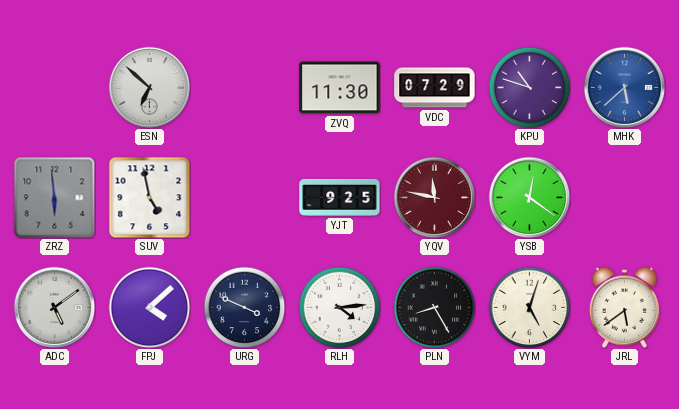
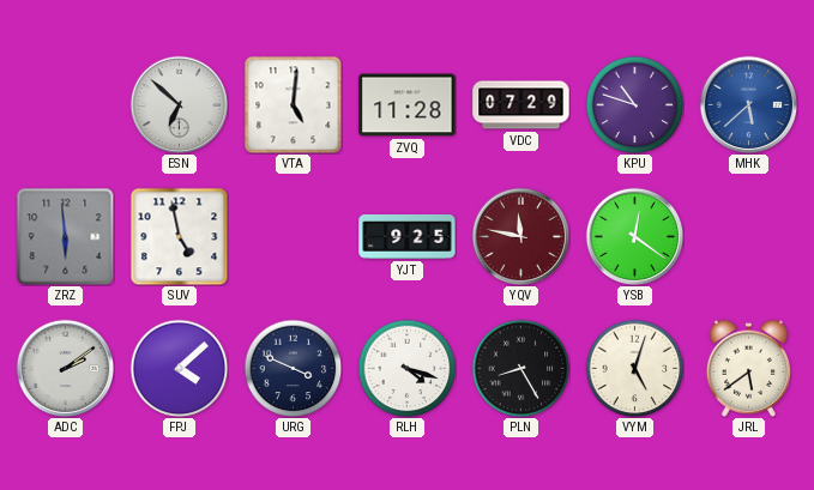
VTA: none -> 5:01
ZVQ: 11:30 -> 11:28
ADC: 5:09 -> 2:09
RLH: 4:14 -> 4:18
